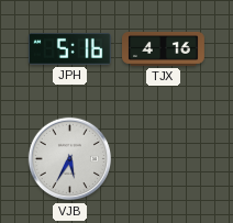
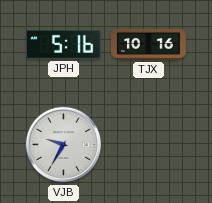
TJX: 4:16 -> 10:16
VJB: 5:35 -> 9:35
